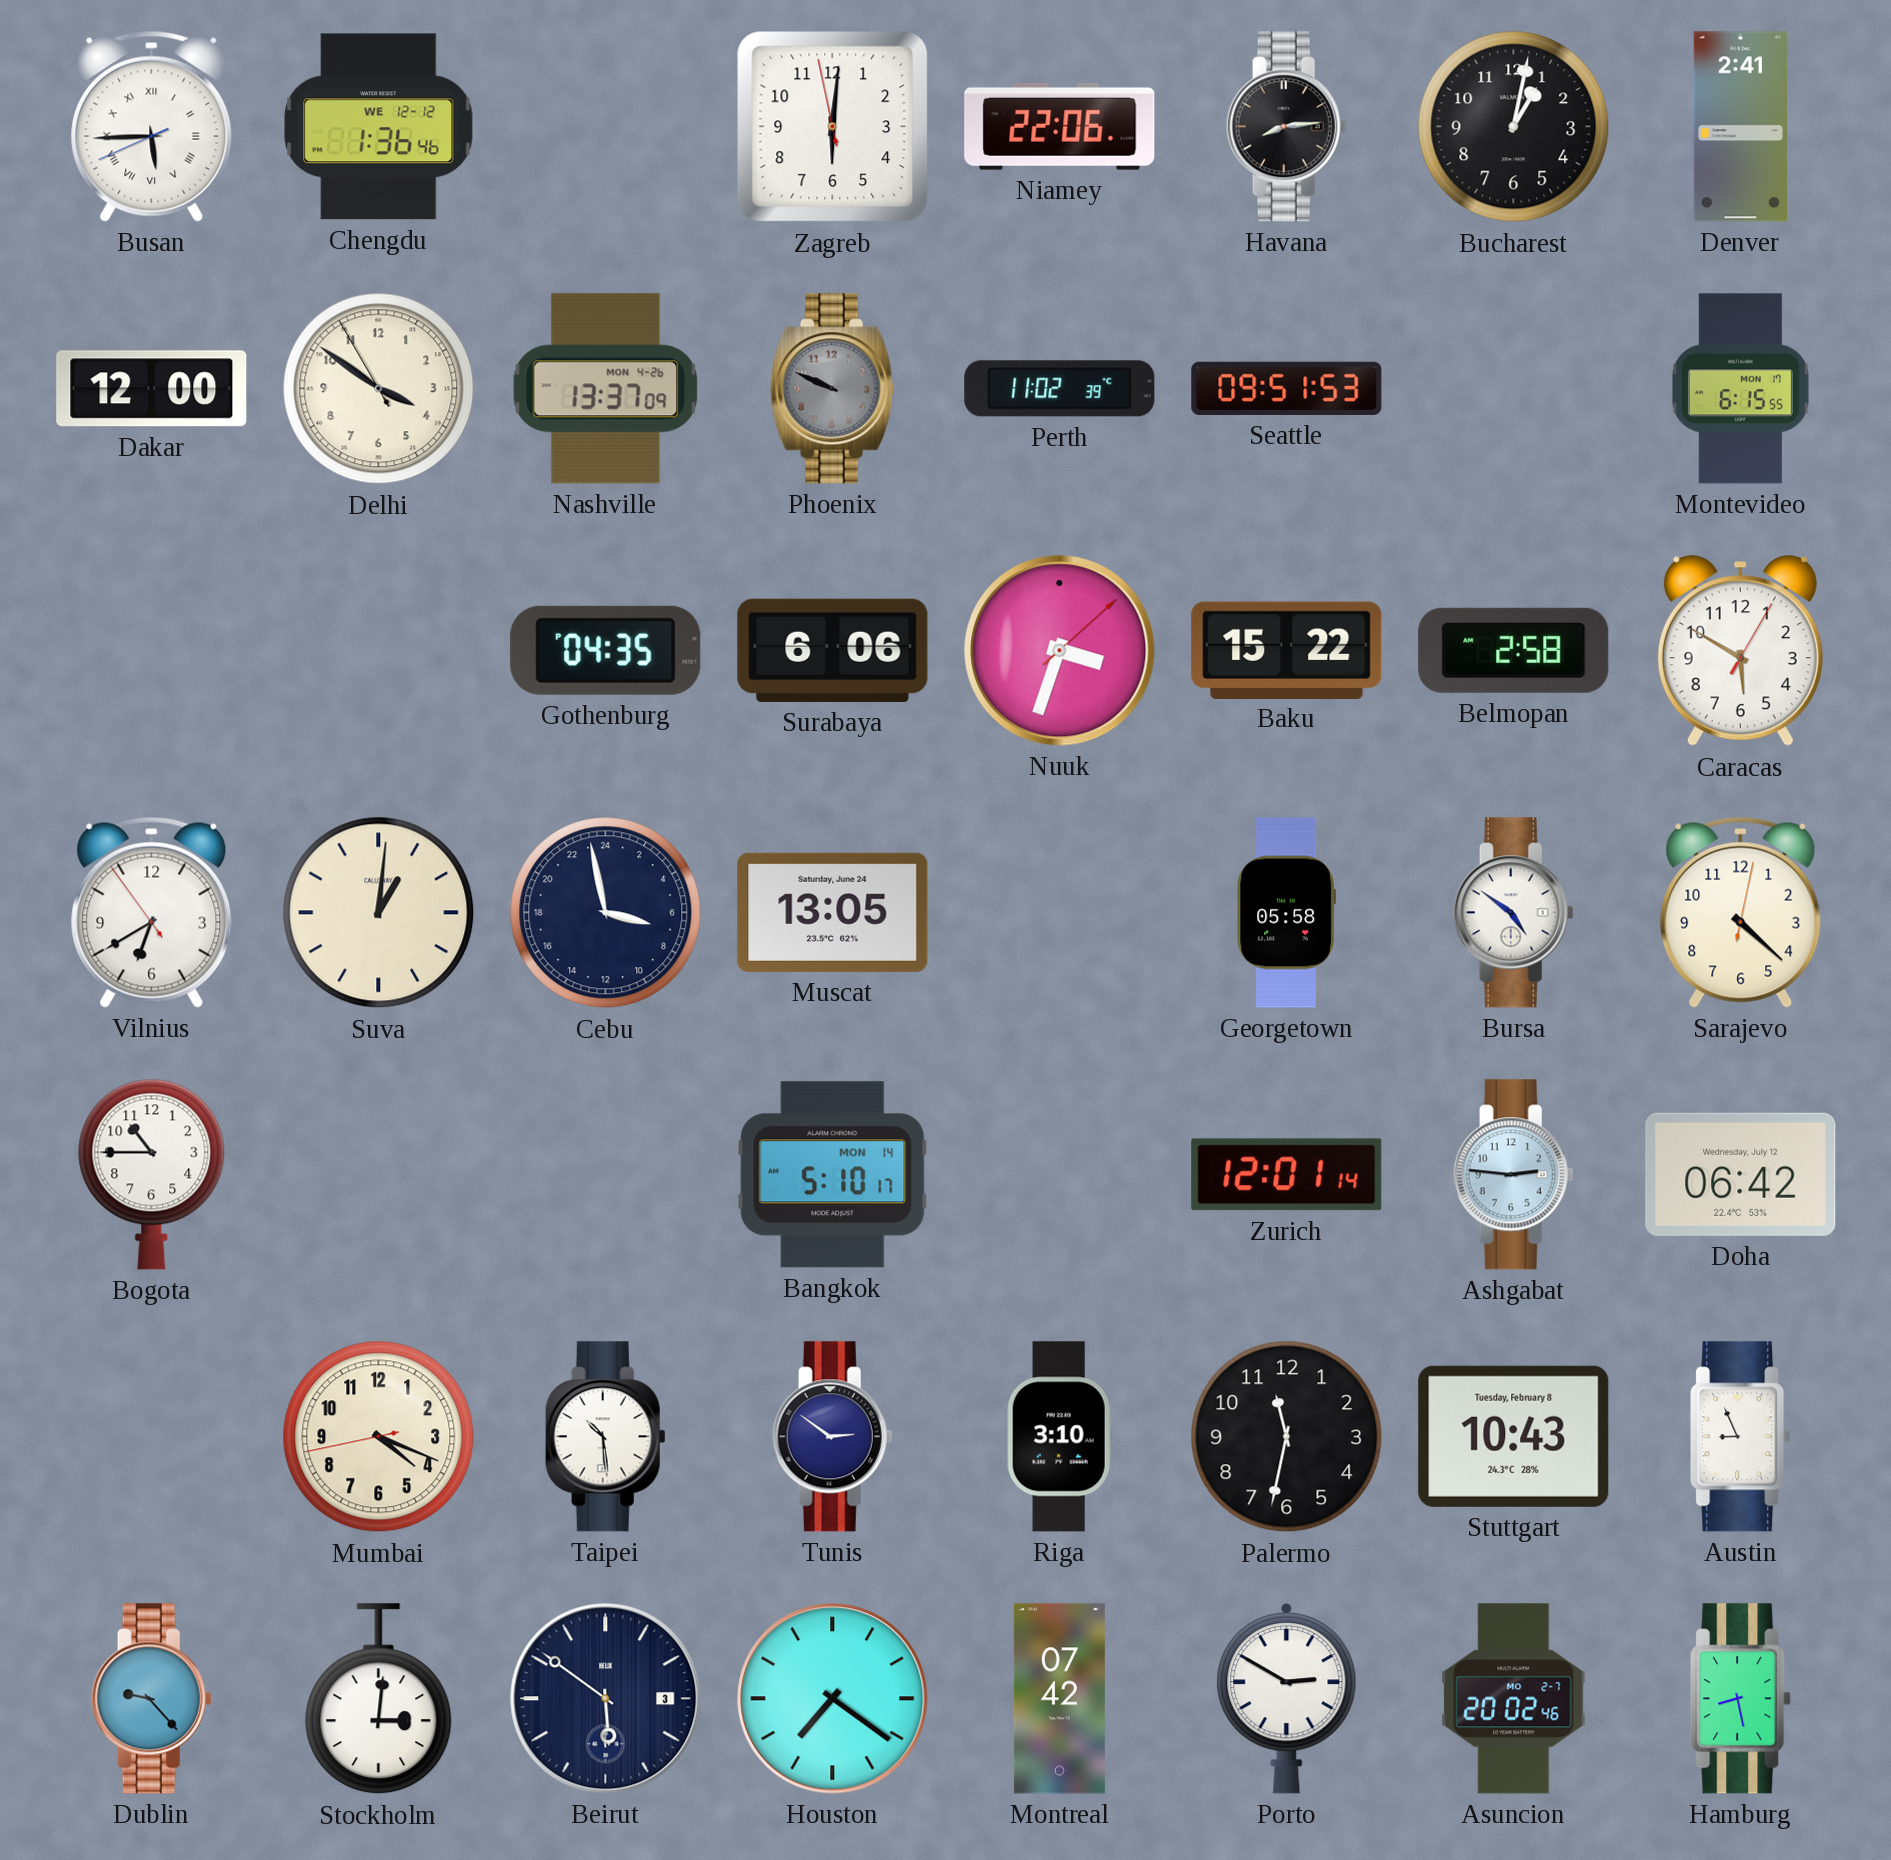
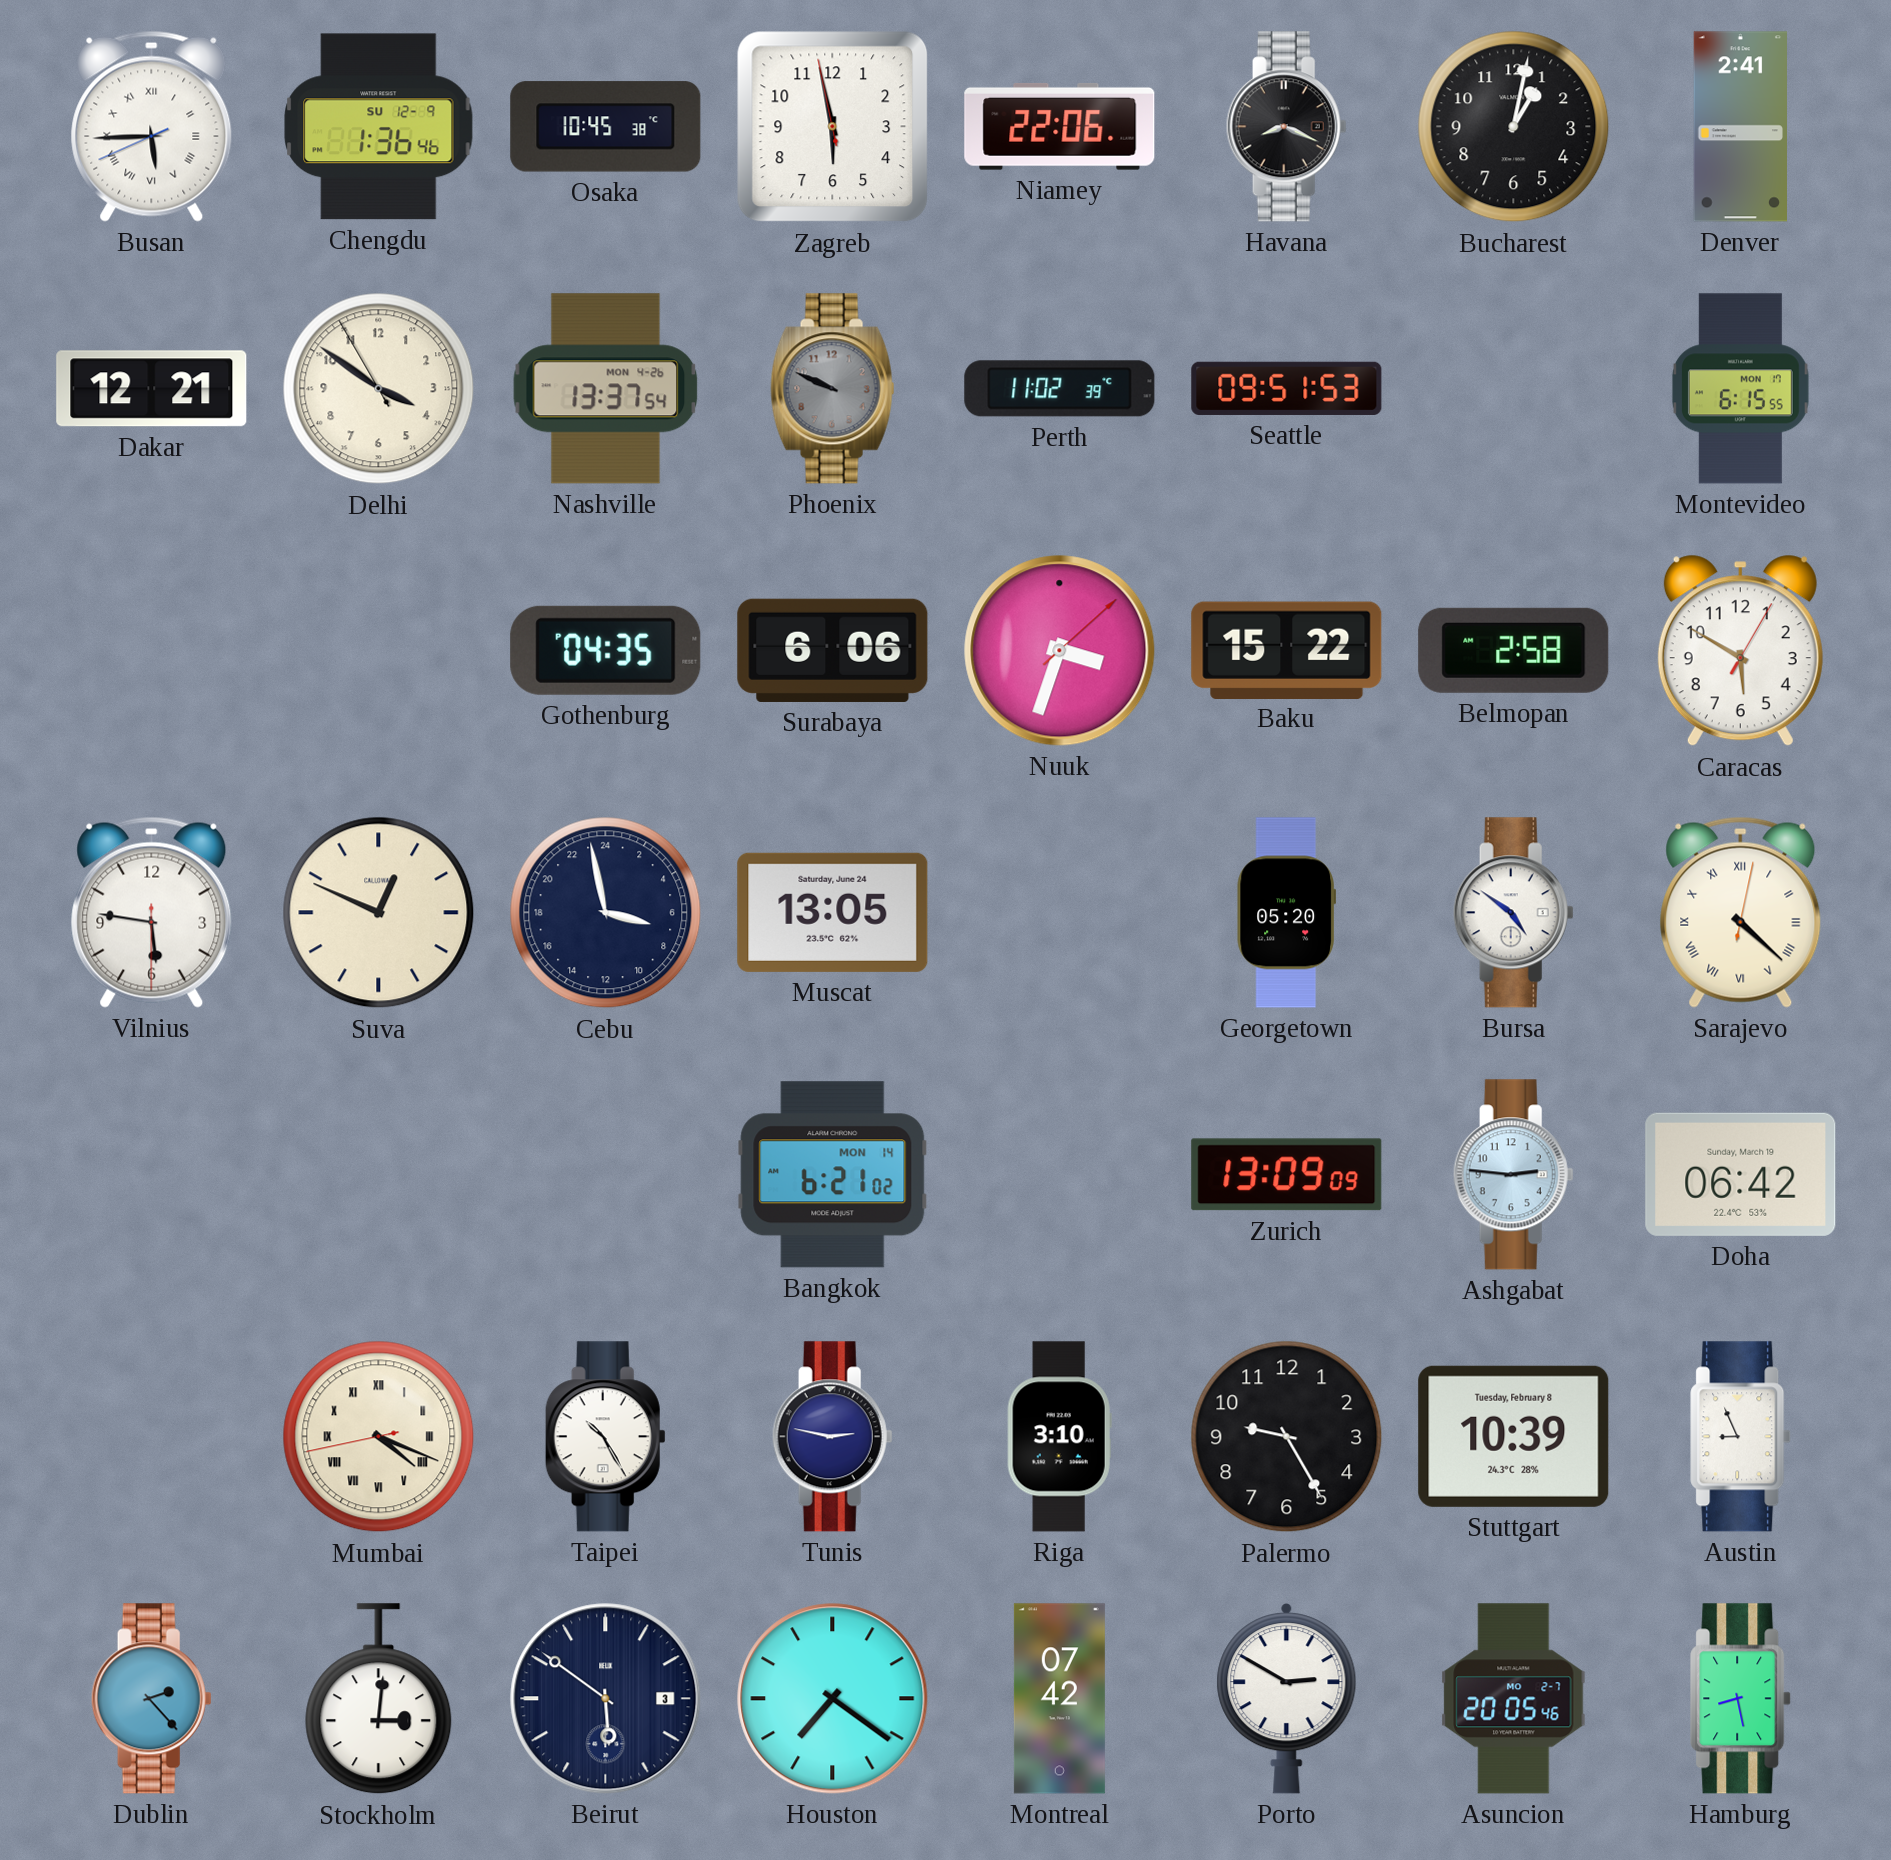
Chengdu date: WE 12-12 -> SU 12-9
Osaka: none -> 10:45
Zagreb: 6:00 -> 5:57
Havana: 8:14 -> 8:19
Dakar: 12:00 -> 12:21
Nashville: 13:37:09 -> 13:37:54
Vilnius: 6:39 -> 5:46
Suva: 1:01 -> 12:49
Georgetown: 05:58 -> 05:20
Sarajevo numerals: Arabic -> Roman
Bogota: 10:45 -> none
Bangkok: 5:10 -> 6:21
Zurich: 12:01 -> 13:09
Doha date: Wednesday, July 12 -> Sunday, March 19
Mumbai numerals: Arabic -> Roman
Taipei: 10:29 -> 10:25
Tunis: 2:51 -> 2:47
Palermo: 11:32 -> 9:25
Stuttgart: 10:43 -> 10:39
Dublin: 9:23 -> 2:23
Asuncion: 20:02 -> 20:05
